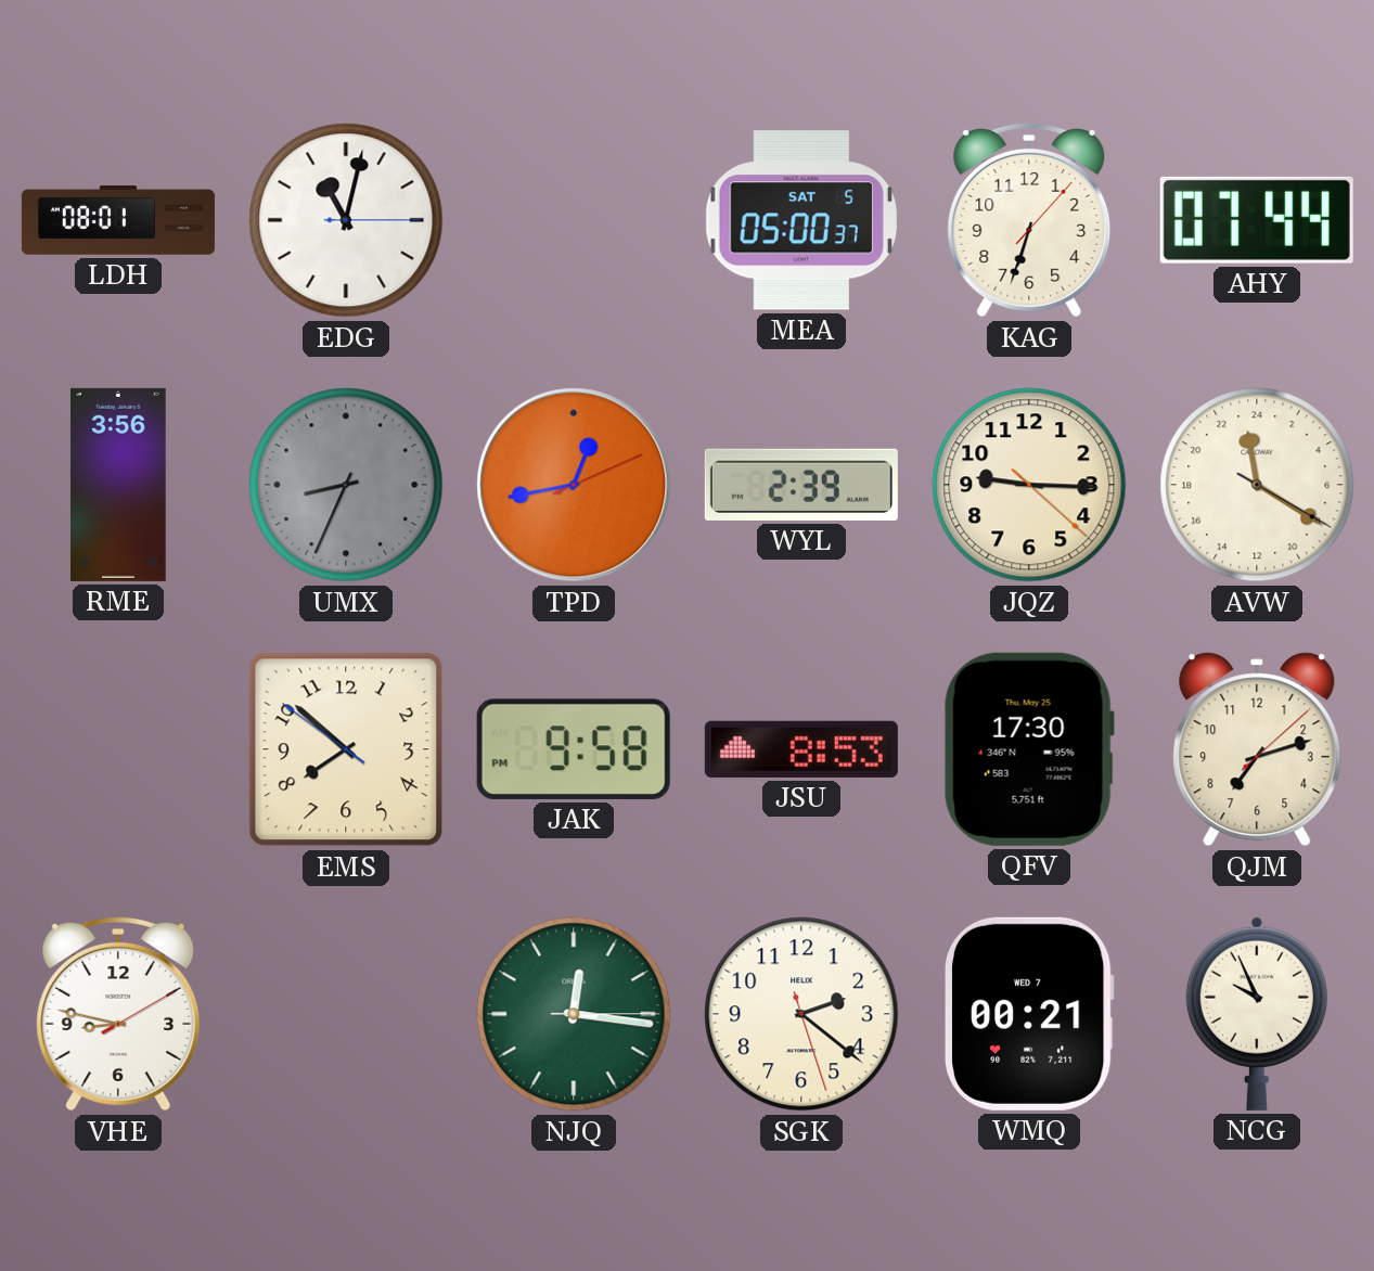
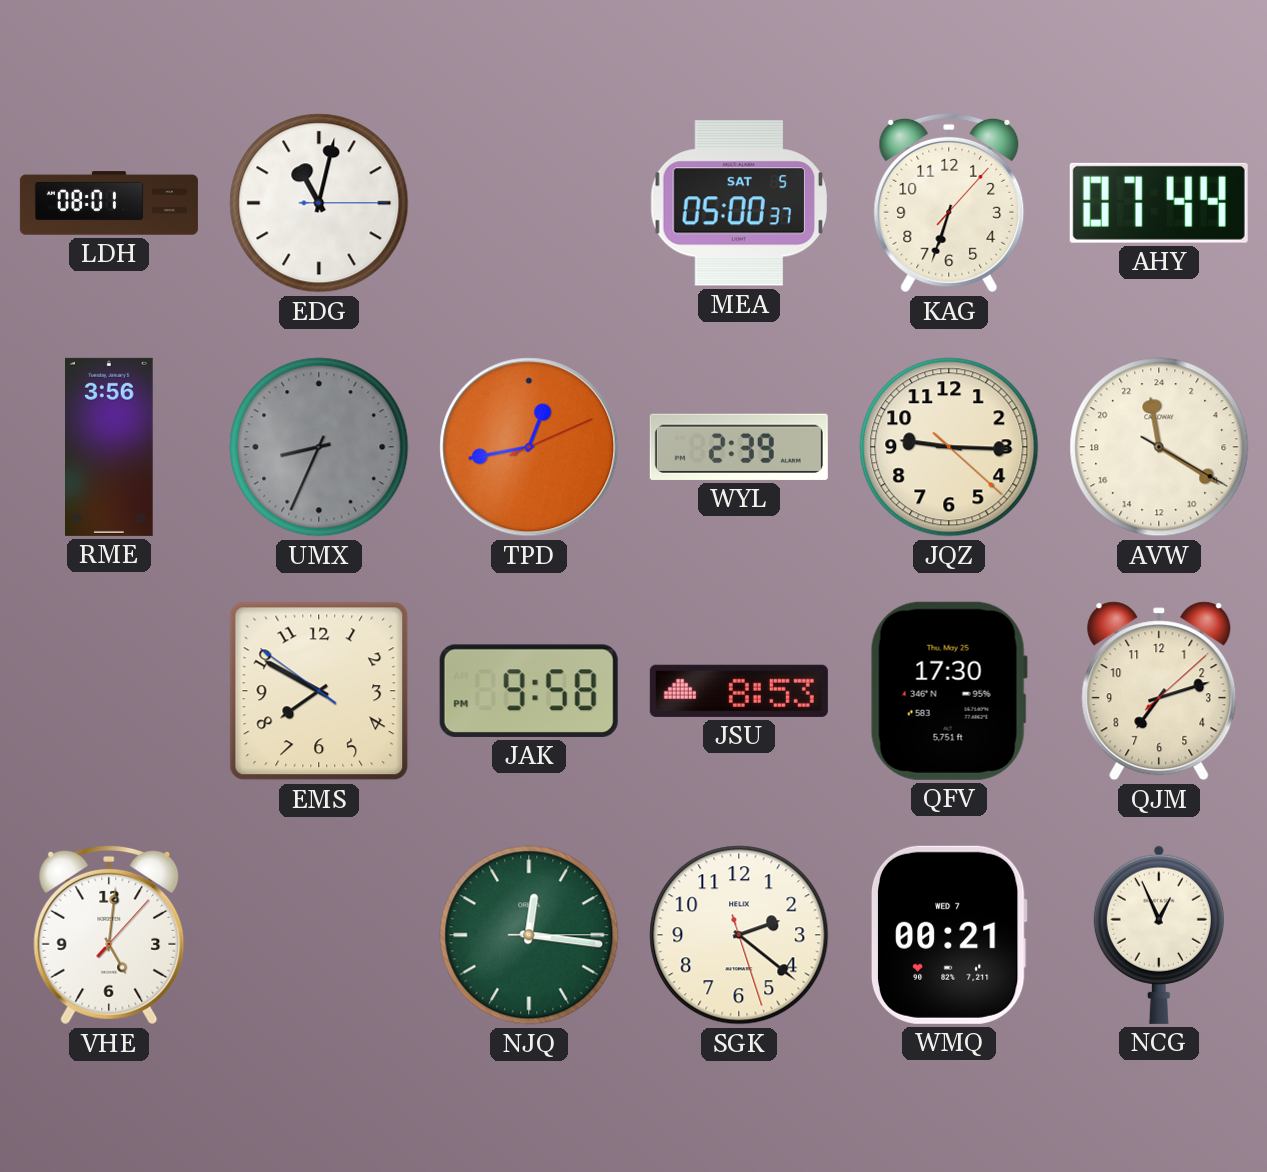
EMS: 7:51 -> 7:49
VHE: 8:47 -> 5:01
NCG: 9:56 -> 12:56
